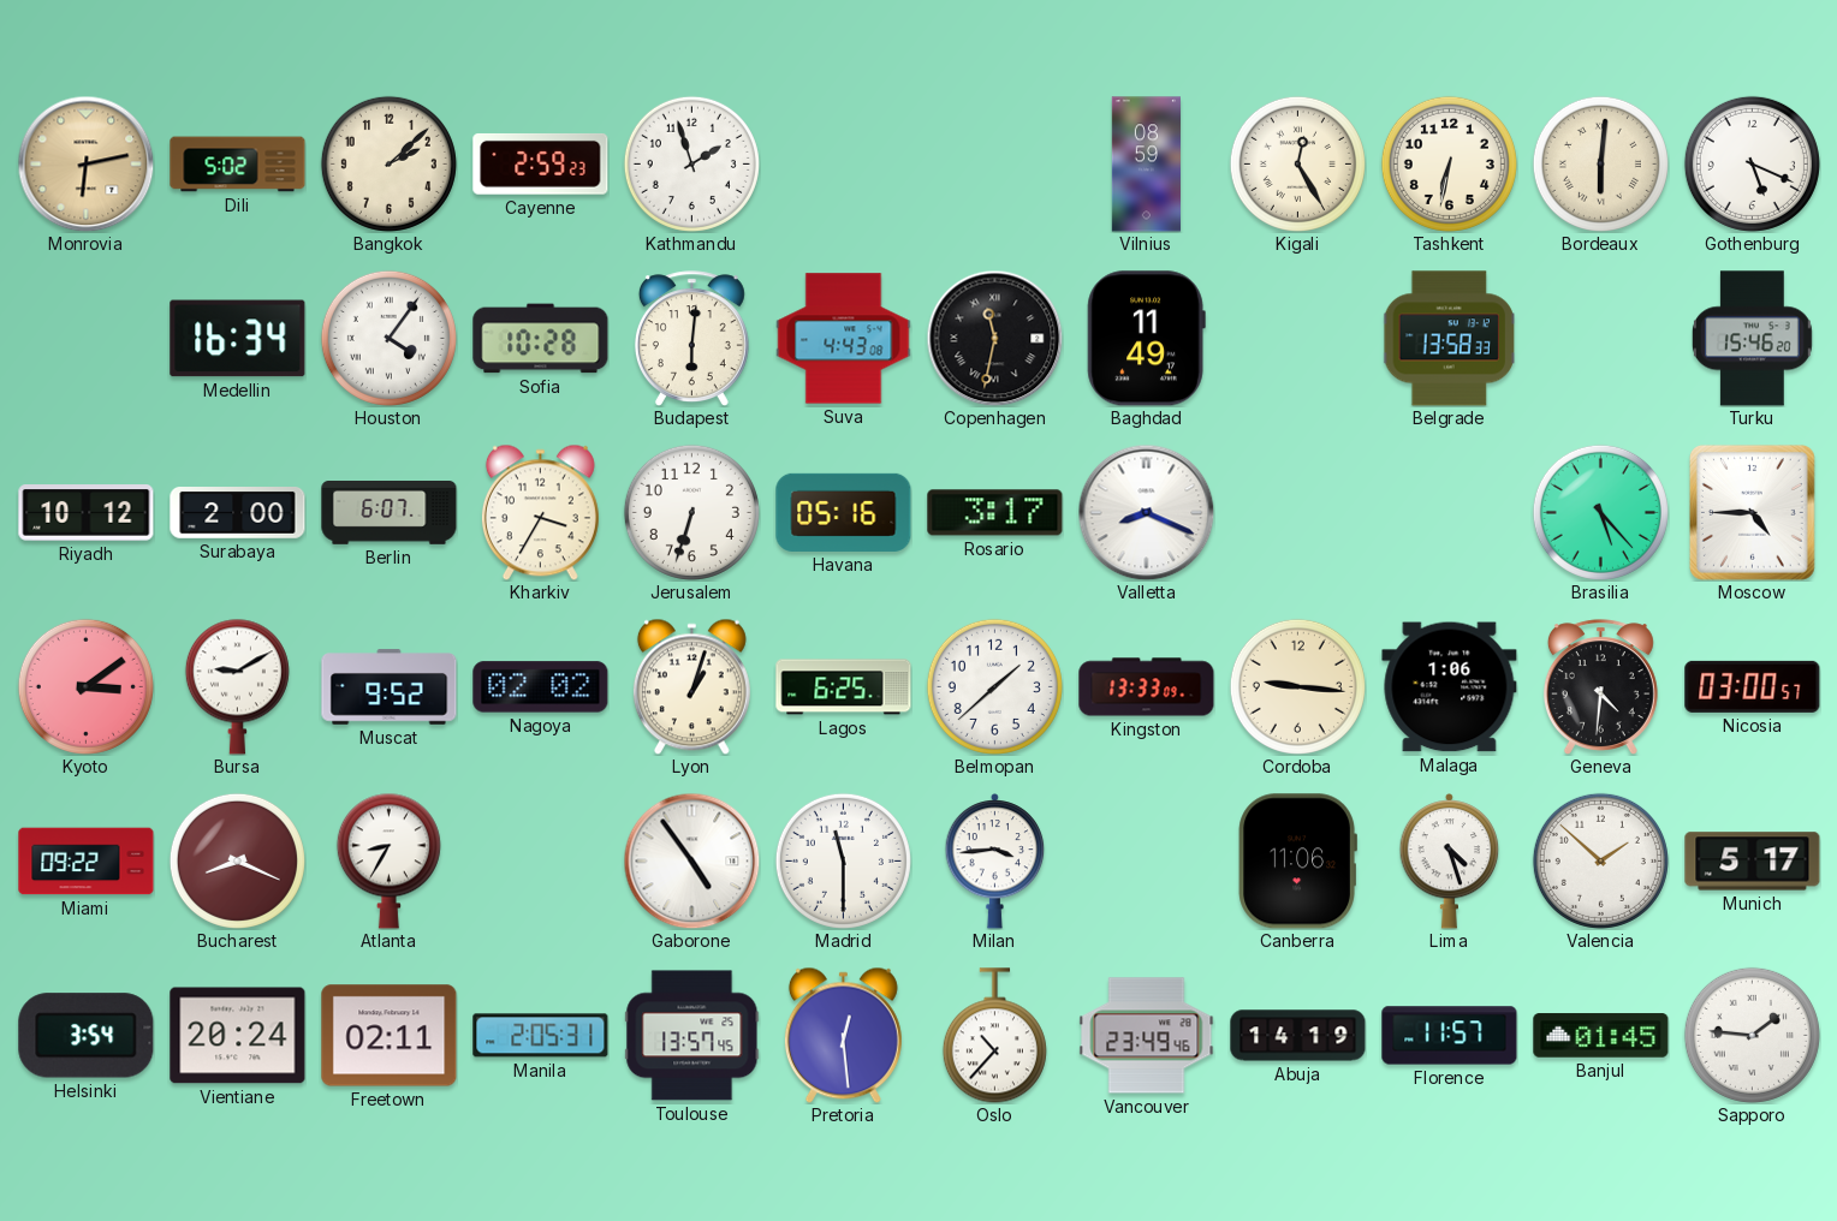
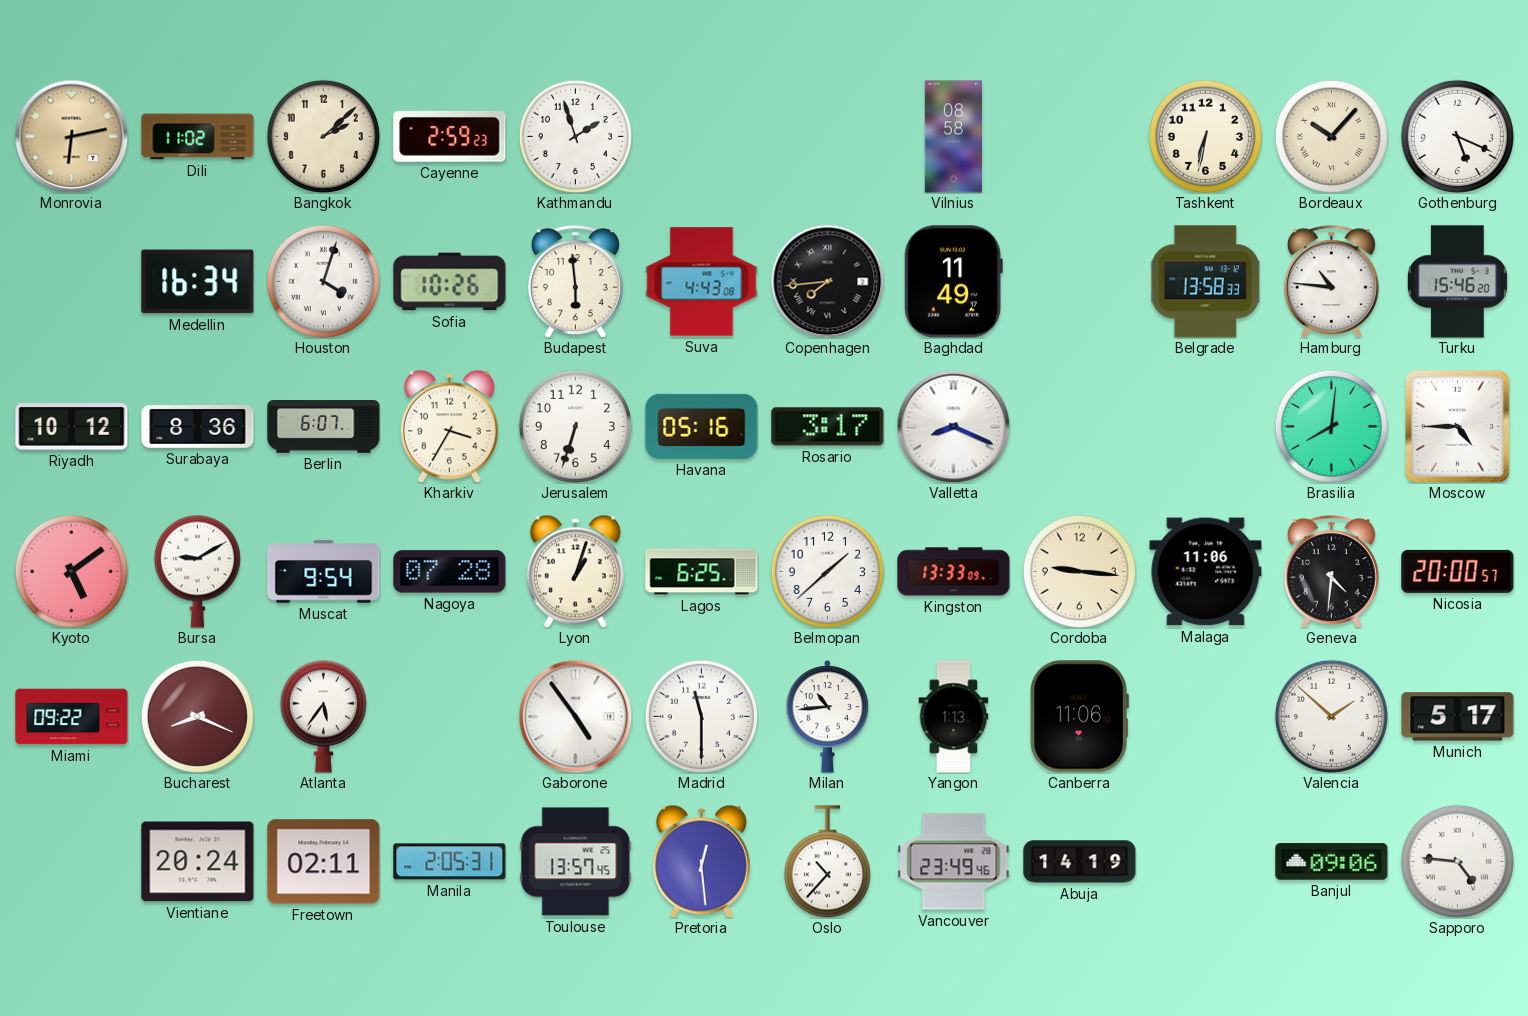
Dili: 5:02 -> 11:02
Vilnius: 08:59 -> 08:58
Kigali: 12:25 -> none
Bordeaux: 6:01 -> 10:07
Houston: 4:06 -> 4:03
Sofia: 10:28 -> 10:26
Budapest: 6:01 -> 5:59
Copenhagen: 11:32 -> 7:44
Hamburg: none -> 10:46
Surabaya: 2:00 -> 8:36
Brasilia: 5:23 -> 8:01
Kyoto: 3:09 -> 5:09
Muscat: 9:52 -> 9:54
Nagoya: 02:02 -> 07:28
Malaga: 1:06 -> 11:06
Nicosia: 03:00 -> 20:00
Atlanta: 8:35 -> 5:36
Milan: 3:44 -> 10:44
Yangon: none -> 1:13
Lima: 4:27 -> none
Helsinki: 3:54 -> none
Florence: 11:57 -> none
Banjul: 01:45 -> 09:06
Sapporo: 1:46 -> 4:46
